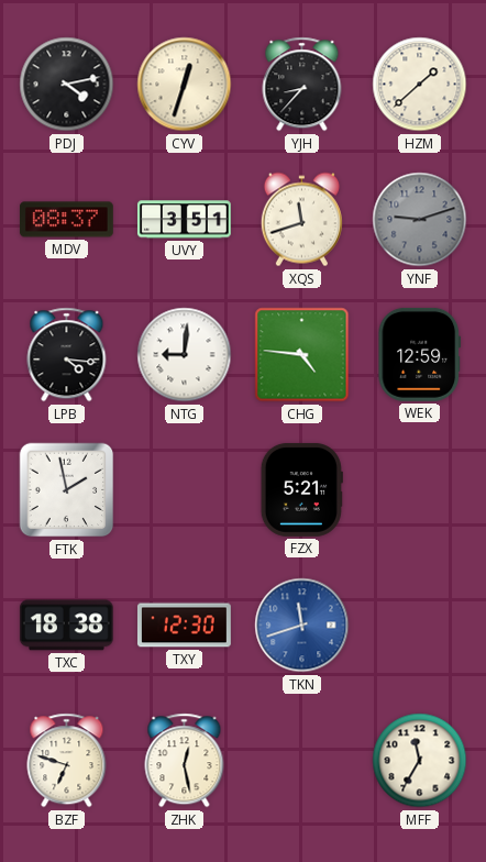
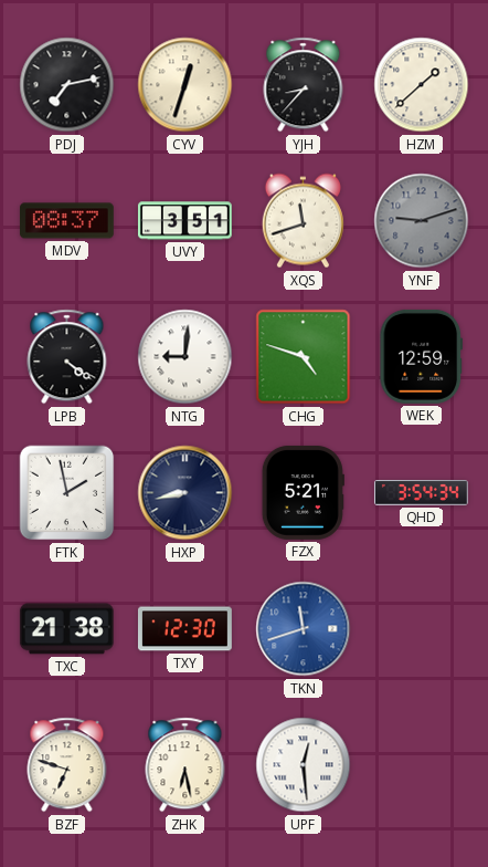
PDJ: 4:13 -> 7:13
LPB: 4:16 -> 4:21
CHG: 4:46 -> 4:48
HXP: none -> 8:43
QHD: none -> 3:54
TXC: 18:38 -> 21:38
ZHK: 12:28 -> 6:28
UPF: none -> 12:29
MFF: 11:35 -> none
